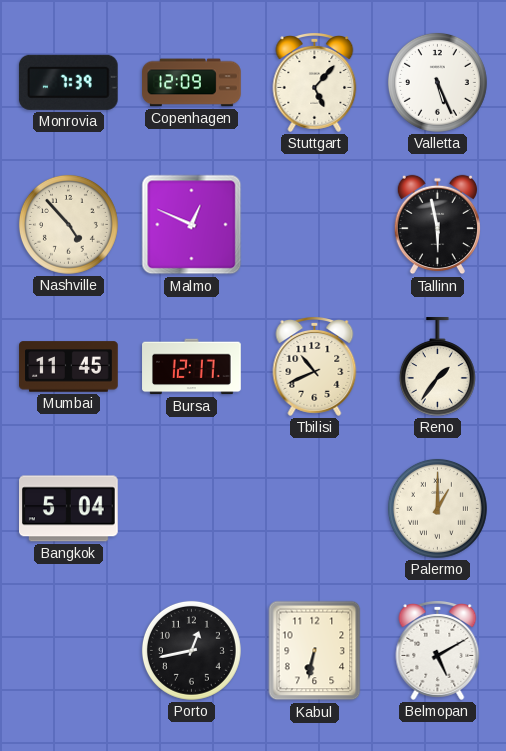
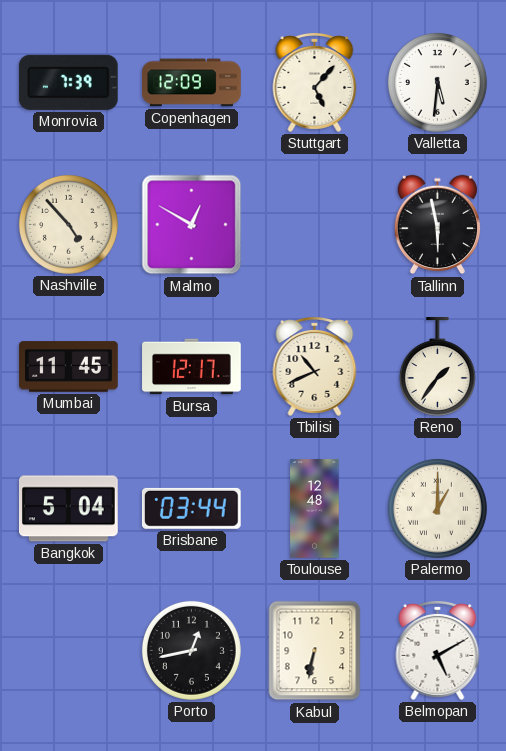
Valletta: 5:26 -> 5:31
Malmo: 12:49 -> 12:50
Brisbane: none -> 03:44
Toulouse: none -> 12:48
